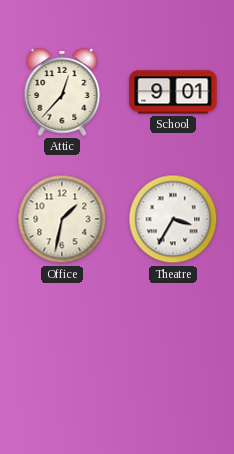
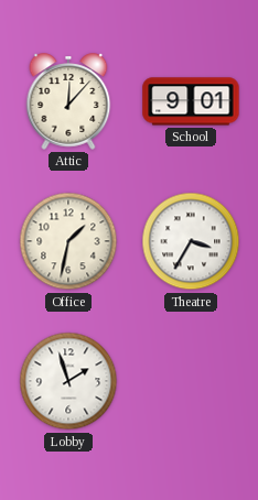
Attic: 12:37 -> 12:07
Lobby: none -> 1:57
